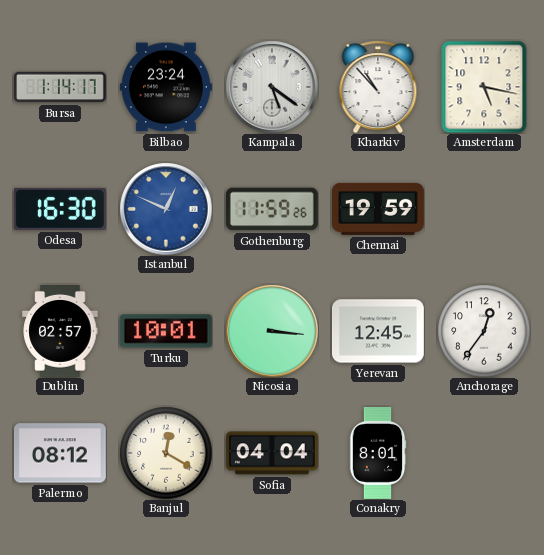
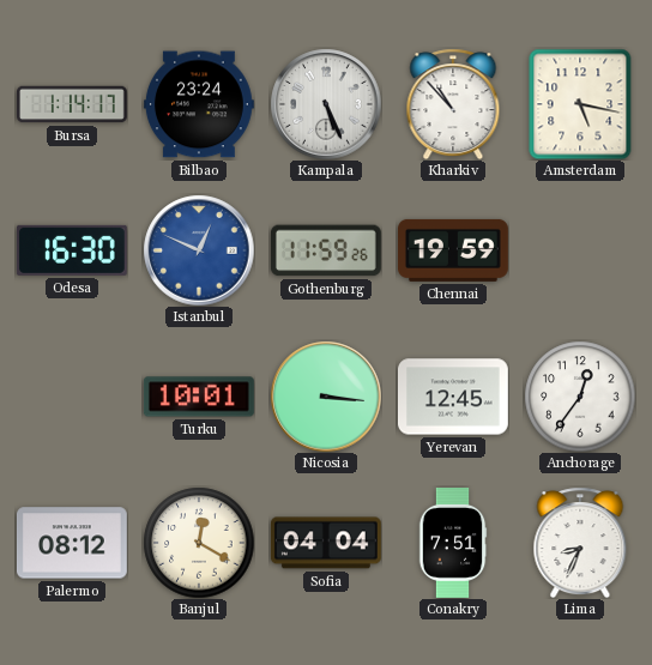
Kampala: 5:21 -> 5:26
Dublin: 02:57 -> none
Conakry: 8:01 -> 7:51
Lima: none -> 8:34
